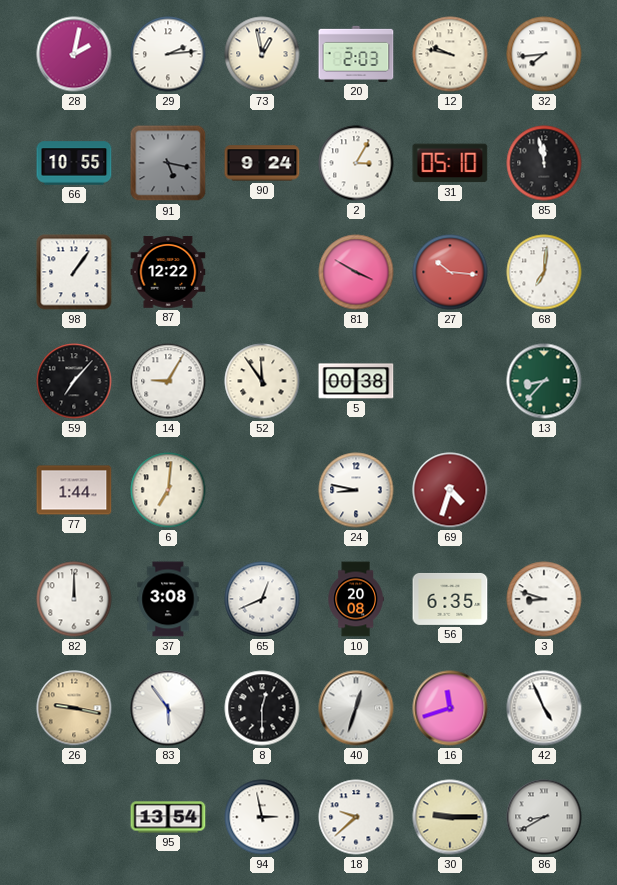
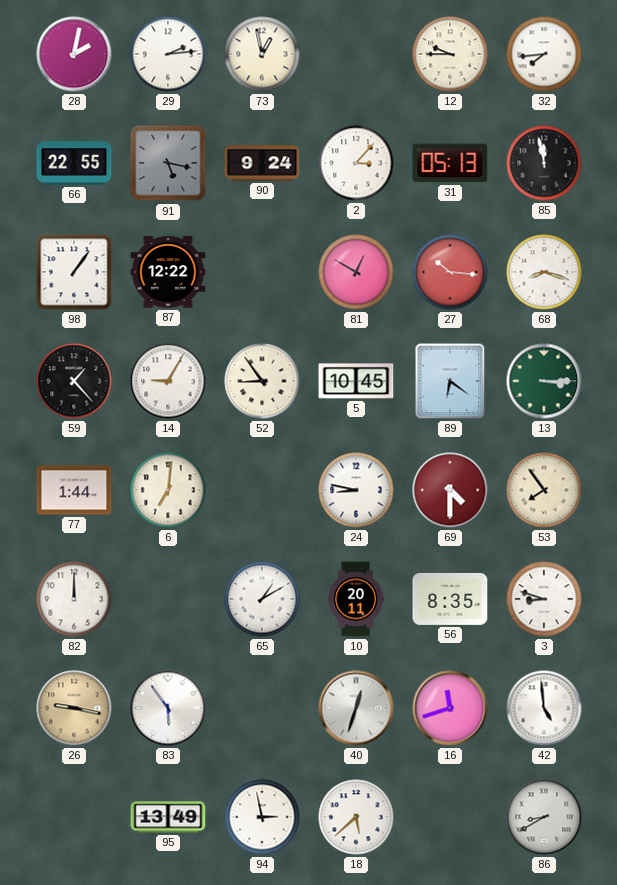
20: 2:03 -> none
12: 9:47 -> 9:45
66: 10:55 -> 22:55
2: 3:05 -> 3:07
31: 05:10 -> 05:13
81: 3:50 -> 12:50
68: 7:01 -> 8:18
59: 7:07 -> 1:23
52: 11:54 -> 8:54
5: 00:38 -> 10:45
89: none -> 6:21
13: 8:37 -> 3:15
69: 4:33 -> 4:30
53: none -> 7:54
37: 3:08 -> none
65: 12:41 -> 1:10
10: 20:08 -> 20:11
56: 6:35 -> 8:35
8: 12:30 -> none
42: 4:56 -> 4:59
95: 13:54 -> 13:49
18: 9:38 -> 5:38
30: 9:15 -> none
